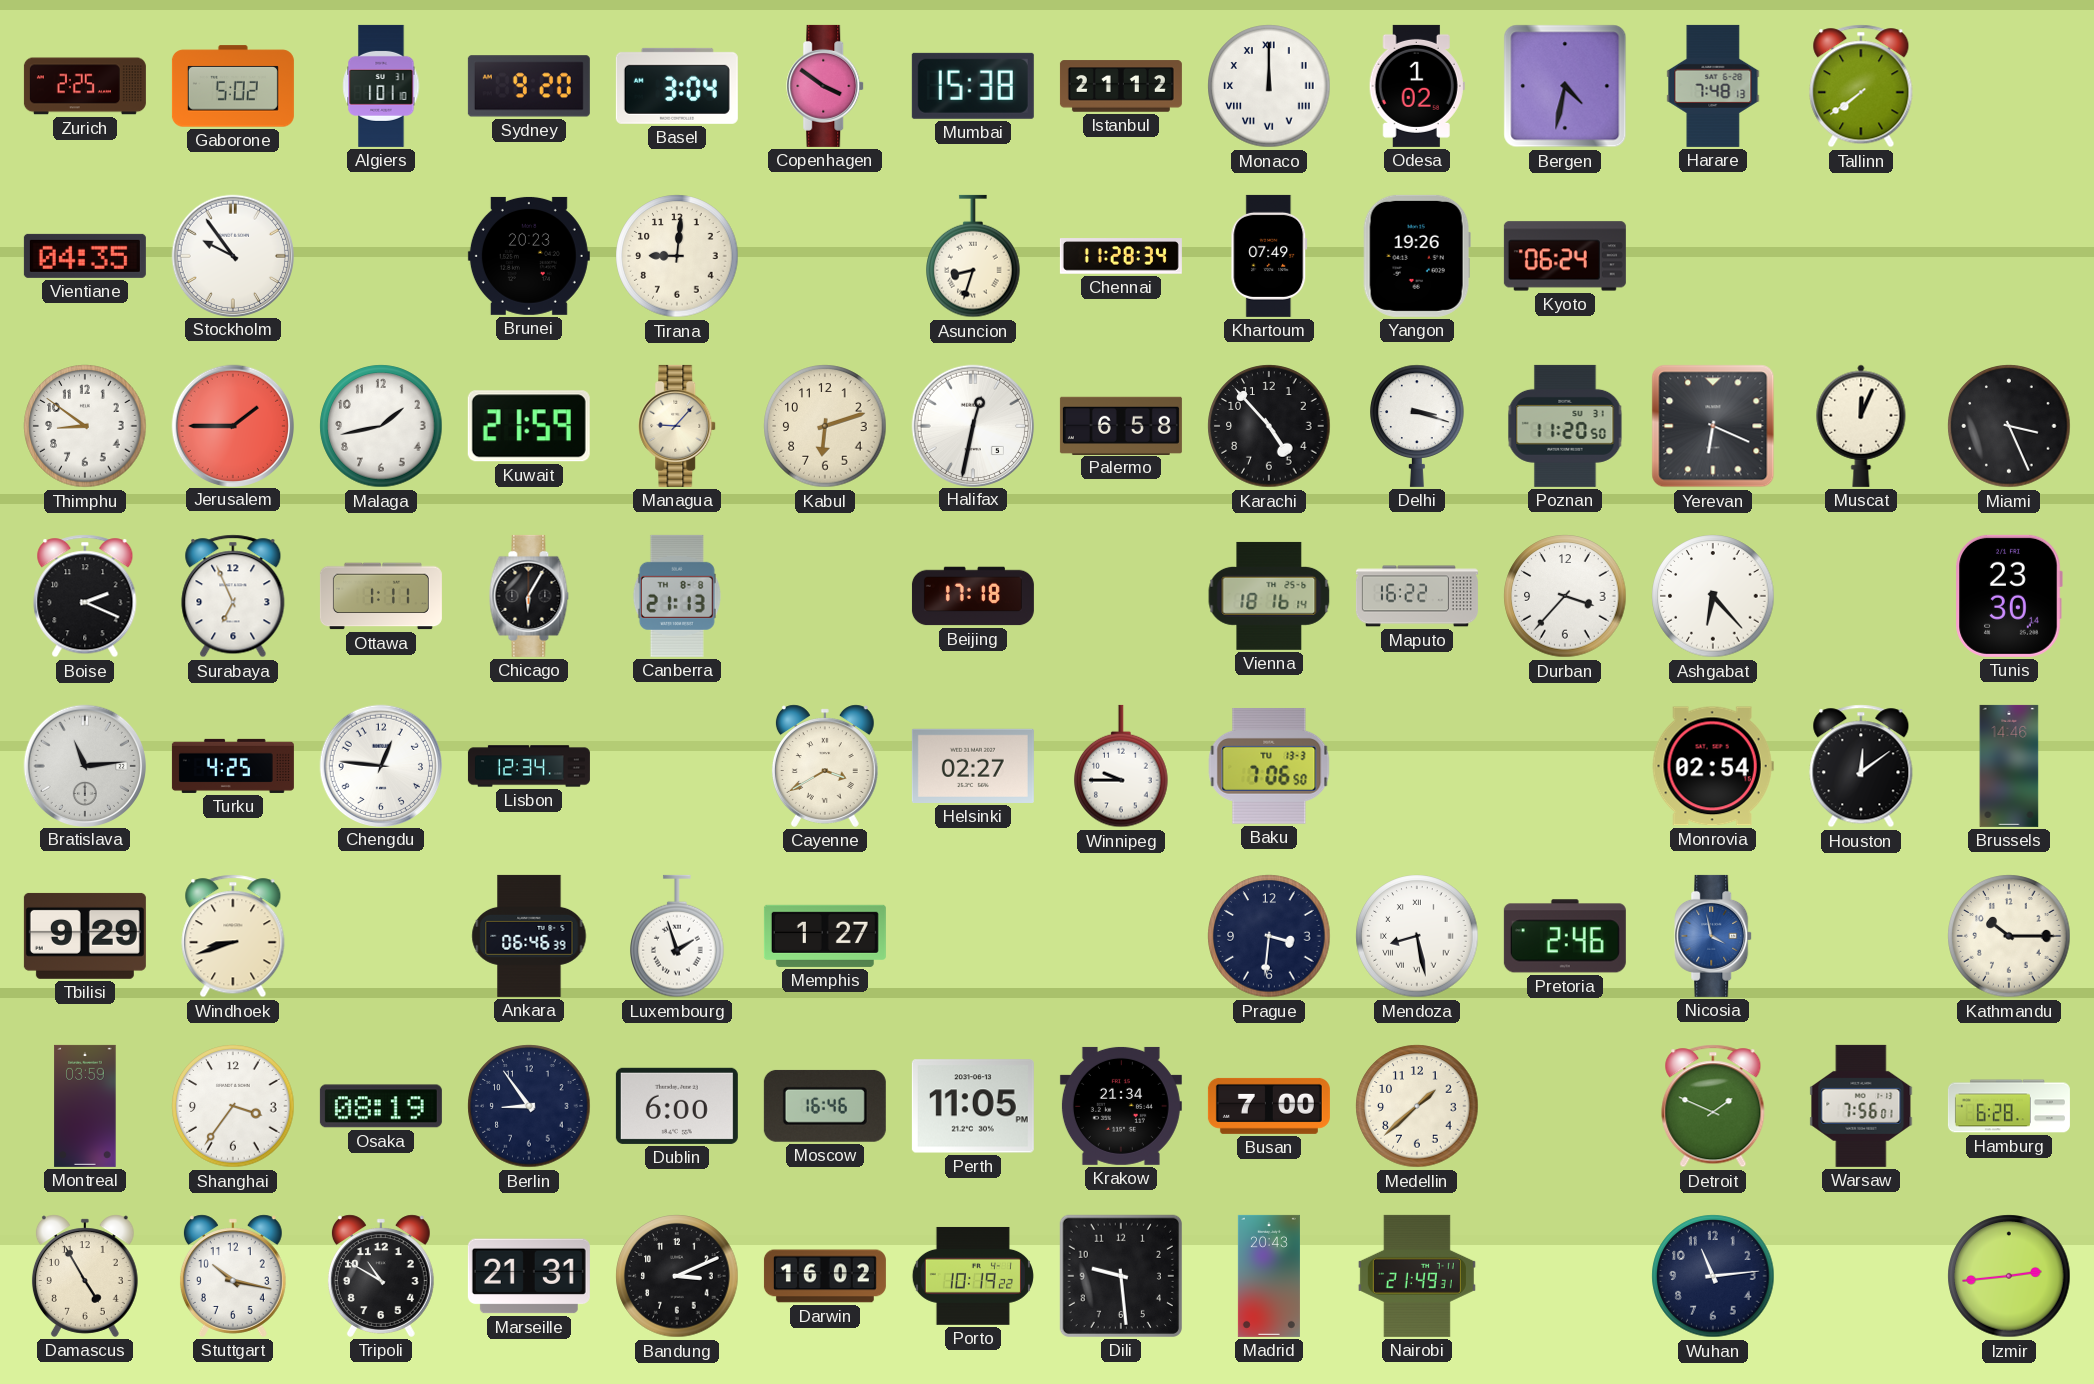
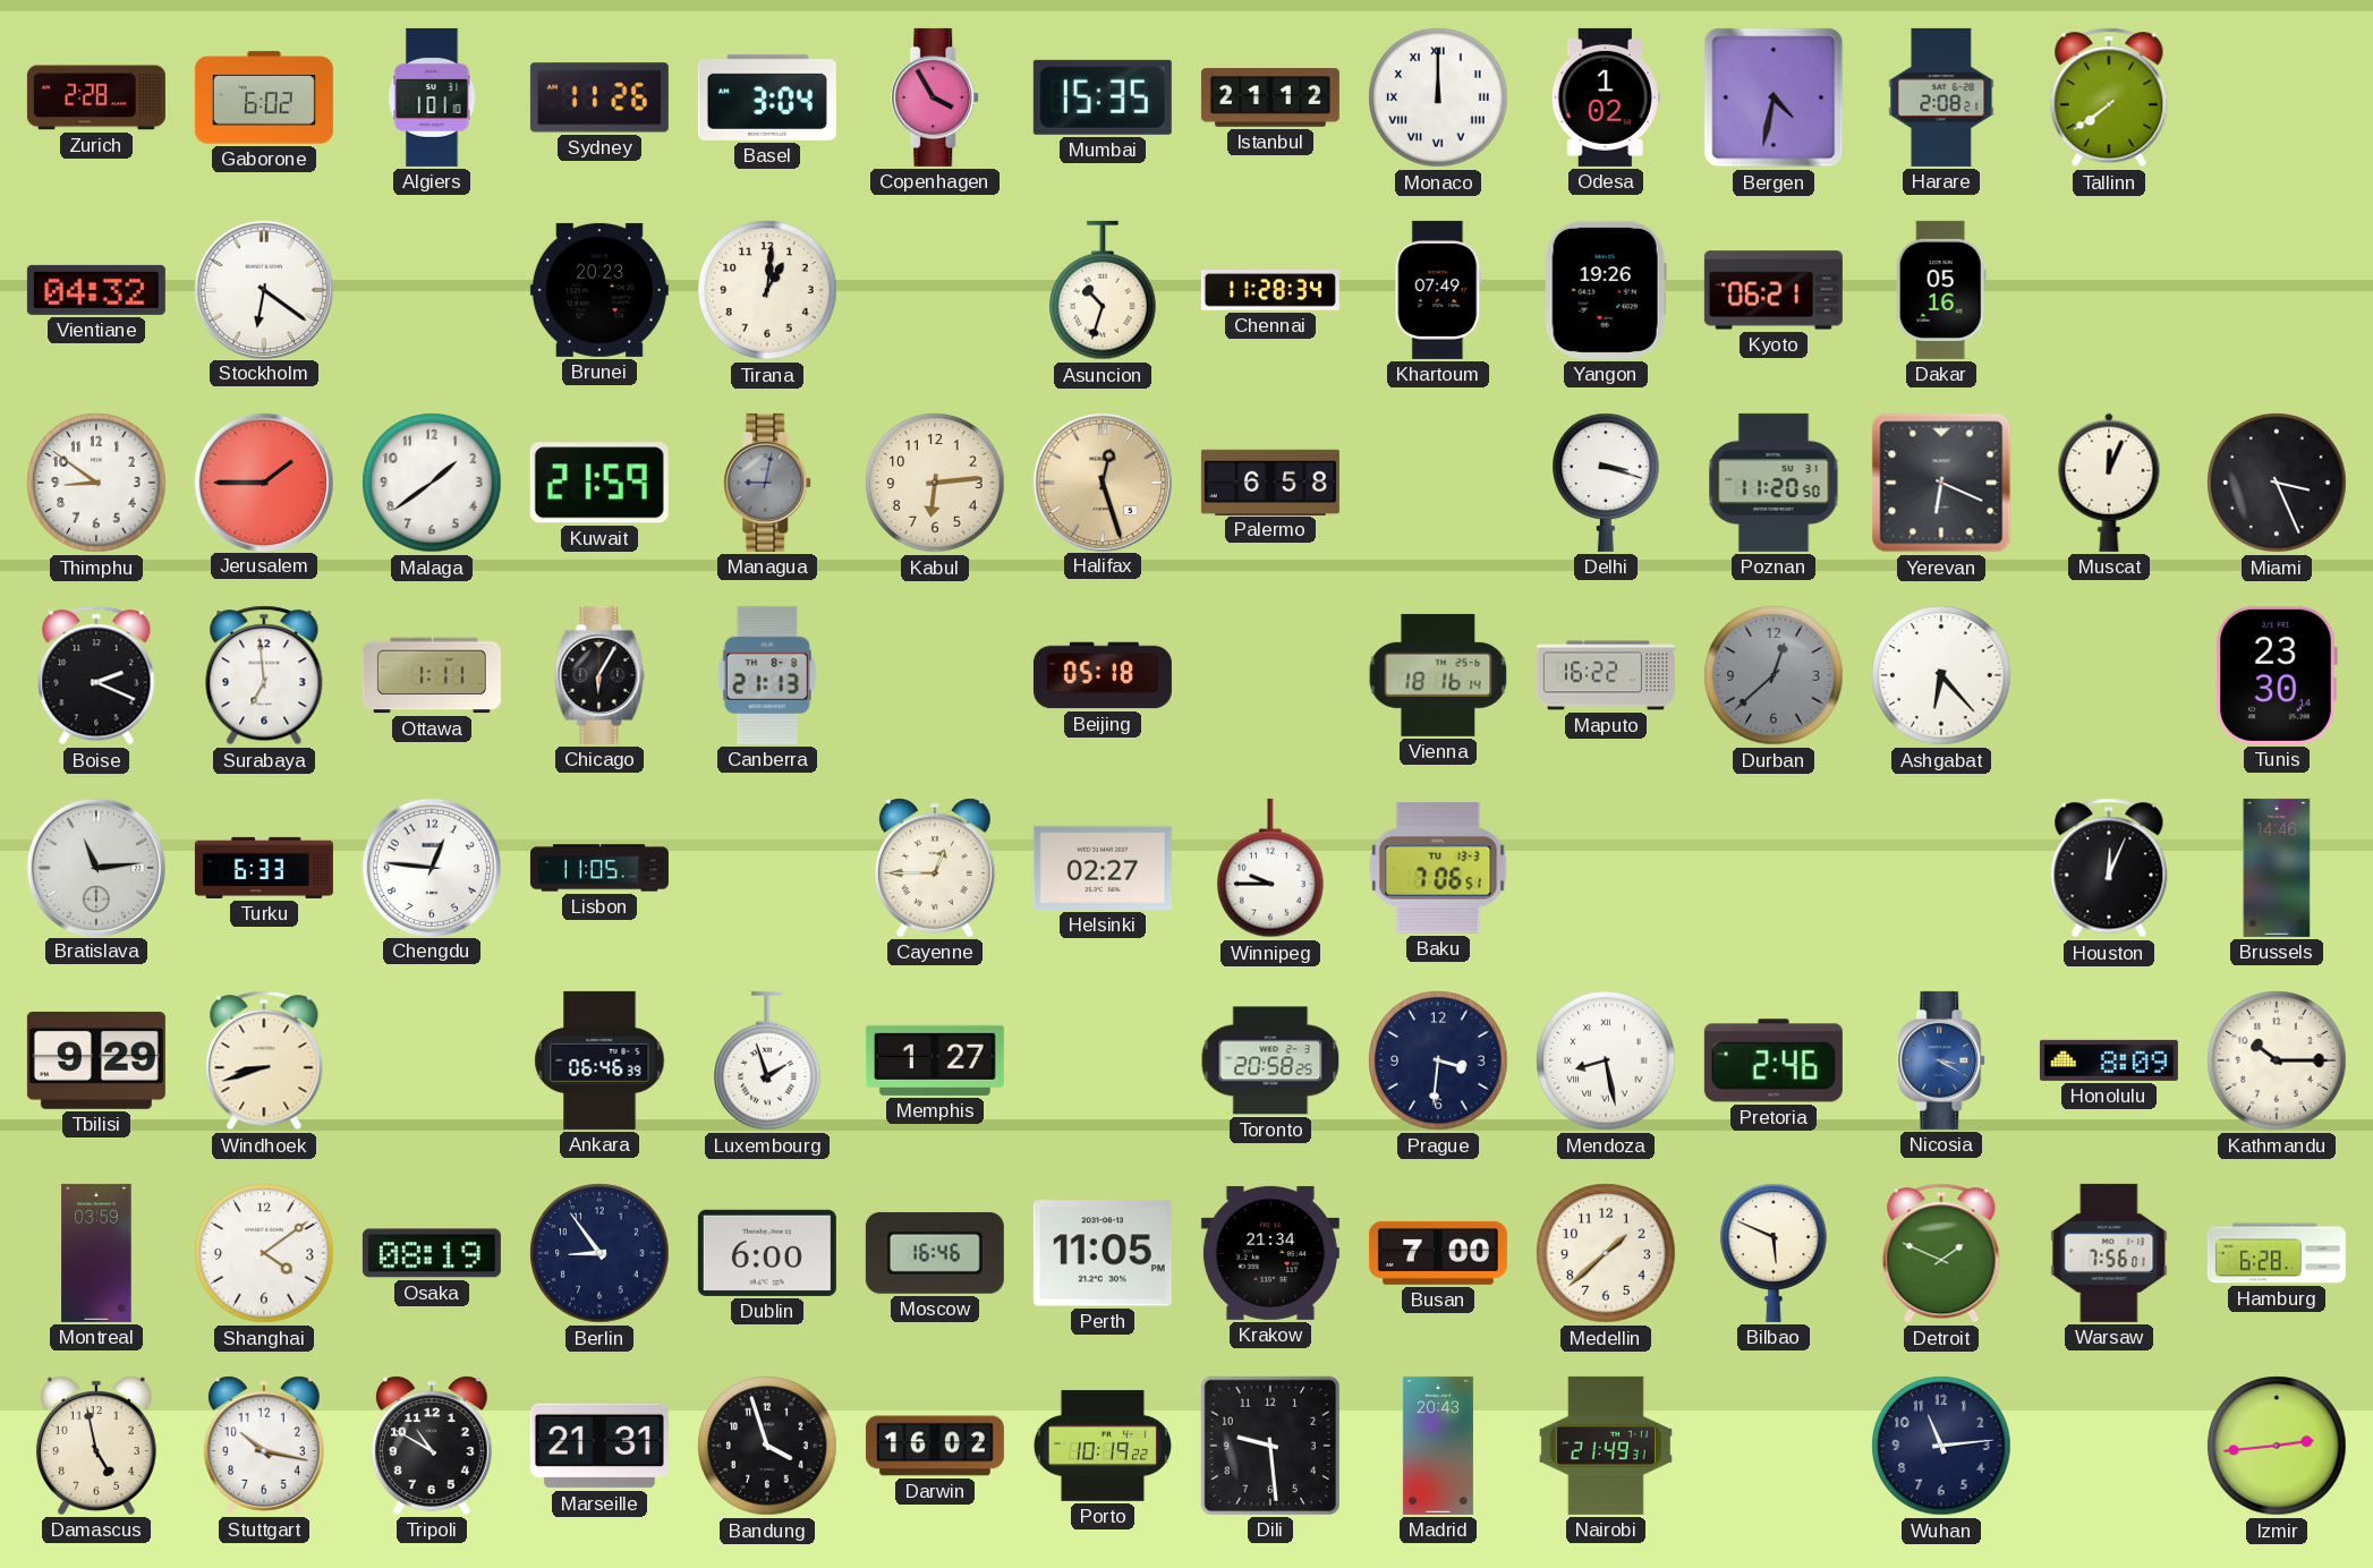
Zurich: 2:25 -> 2:28
Gaborone: 5:02 -> 6:02
Sydney: 9:20 -> 11:26
Copenhagen: 3:51 -> 3:55
Mumbai: 15:38 -> 15:35
Harare: 7:48 -> 2:08
Vientiane: 04:35 -> 04:32
Stockholm: 9:54 -> 6:21
Tirana: 9:01 -> 1:01
Asuncion: 8:33 -> 10:33
Kyoto: 06:24 -> 06:21
Dakar: none -> 05:16
Malaga: 1:43 -> 1:39
Managua: 9:07 -> 9:02
Managua dial: cream -> grey
Kabul: 6:12 -> 6:14
Halifax: 12:32 -> 12:27
Halifax dial: white -> champagne
Karachi: 4:53 -> none
Surabaya: 6:56 -> 6:59
Beijing: 17:18 -> 05:18
Durban: 3:37 -> 12:38
Durban dial: white -> grey
Turku: 4:25 -> 6:33
Lisbon: 12:34 -> 11:05
Cayenne: 3:40 -> 12:45
Baku: 7:06:50 -> 7:06:51
Monrovia: 02:54 -> none
Houston: 12:09 -> 12:04
Toronto: none -> 20:58
Nicosia: 3:58 -> 3:20
Honolulu: none -> 8:09
Shanghai: 3:36 -> 4:09
Bilbao: none -> 5:49
Damascus: 4:55 -> 4:58
Bandung: 3:11 -> 3:57
